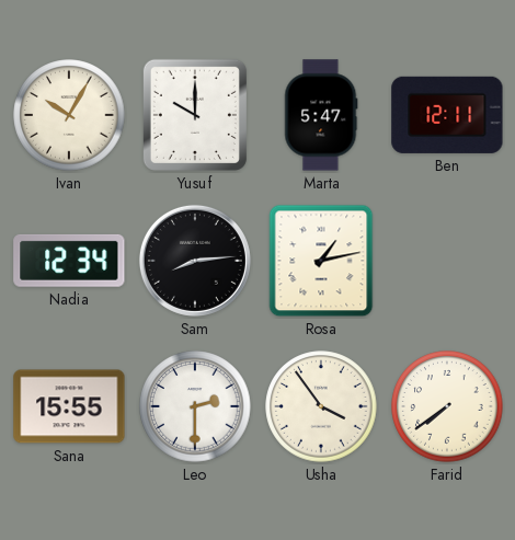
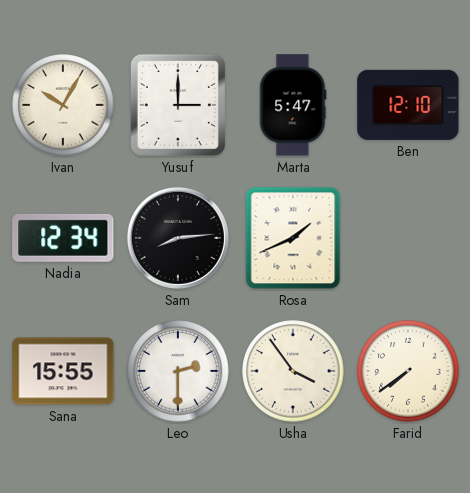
Yusuf: 10:00 -> 3:00
Ben: 12:11 -> 12:10
Rosa: 1:13 -> 1:41
